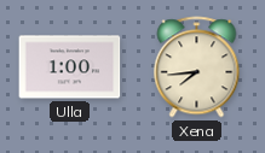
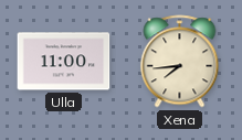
Ulla: 1:00 -> 11:00
